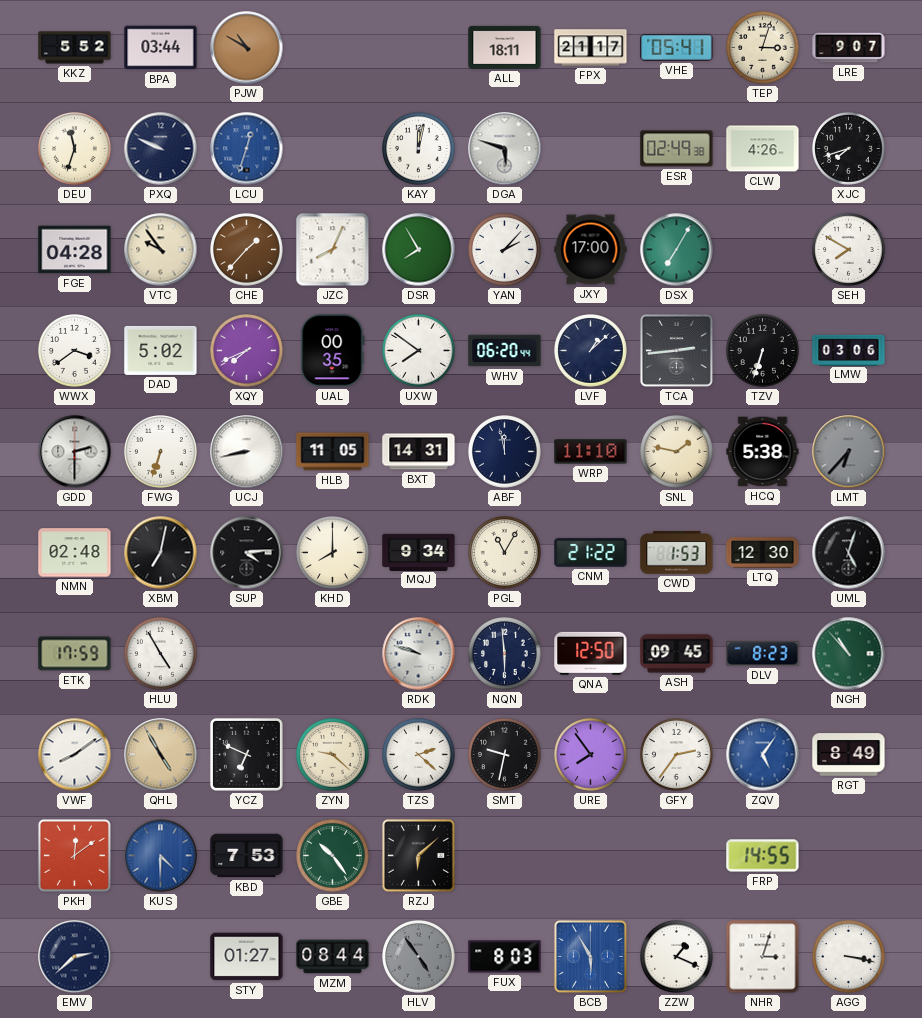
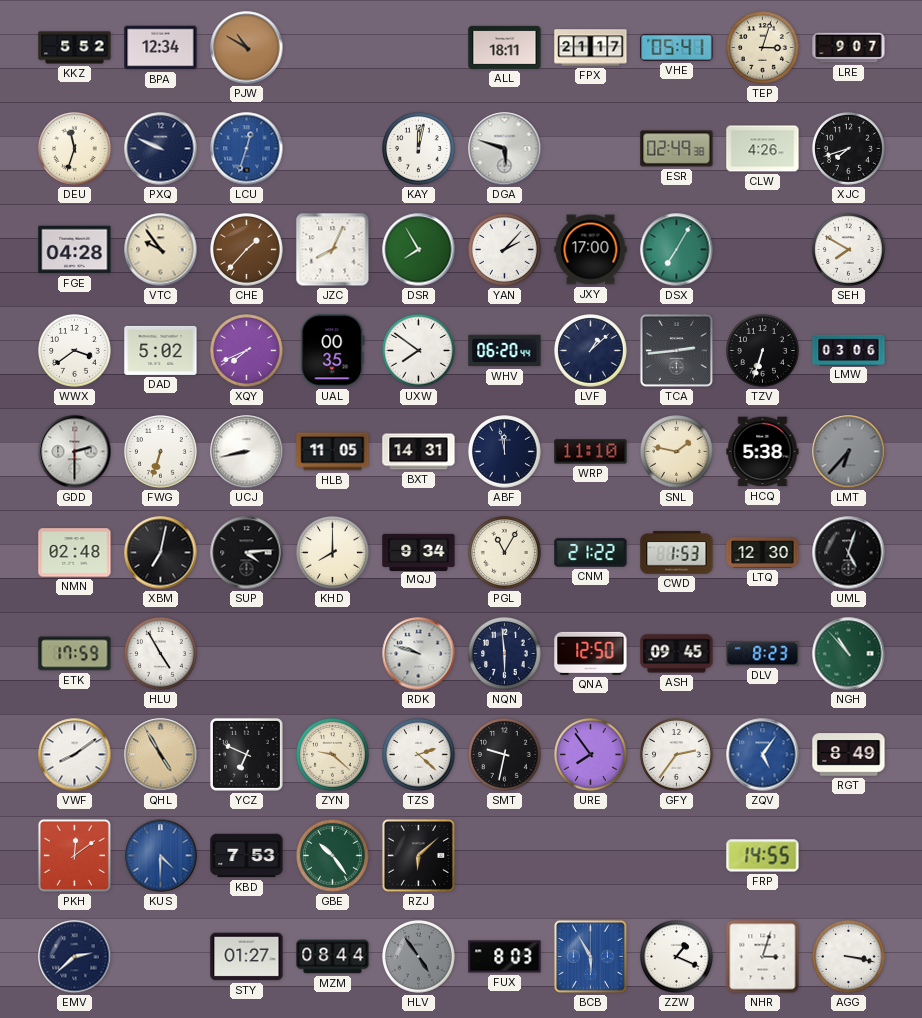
BPA: 03:44 -> 12:34
